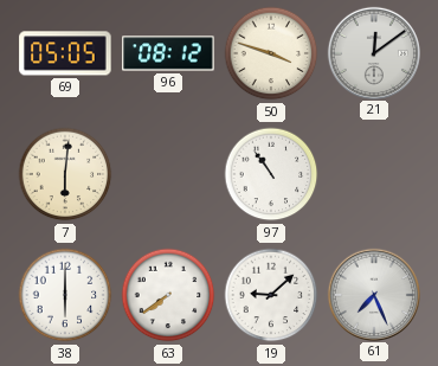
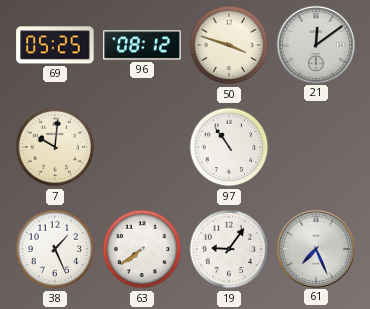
69: 05:05 -> 05:25
7: 6:01 -> 10:01
38: 6:00 -> 1:26
19: 9:08 -> 9:06
